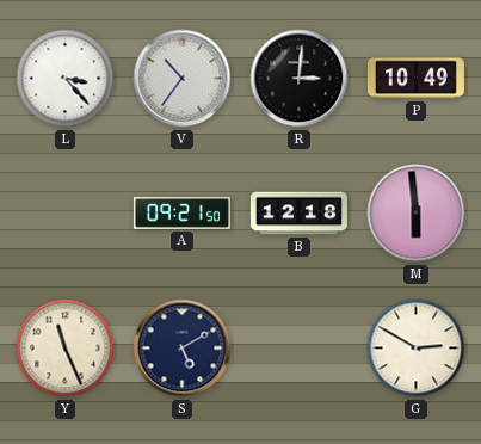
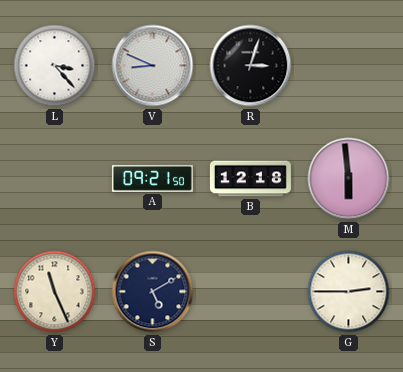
V: 10:36 -> 8:49
R: 3:01 -> 3:03
P: 10:49 -> none
G: 2:50 -> 2:45
